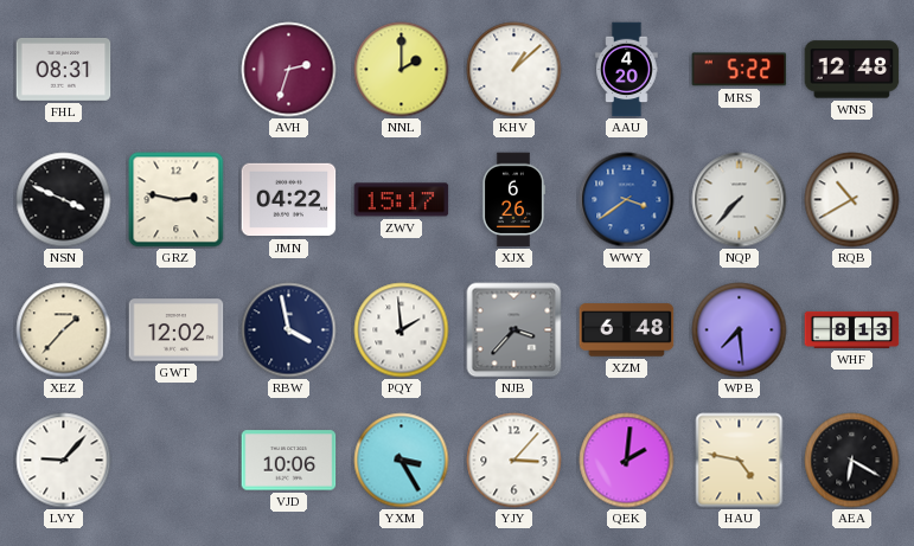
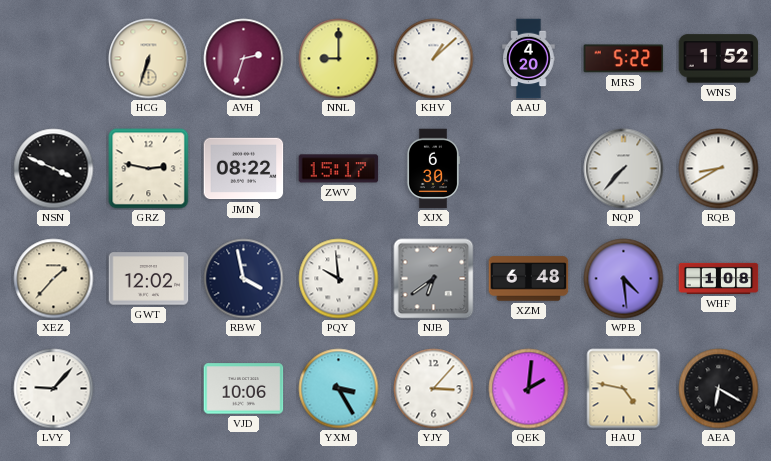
FHL: 08:31 -> none
HCG: none -> 6:33
NNL: 2:00 -> 9:00
WNS: 12:48 -> 1:52
JMN: 04:22 -> 08:22
XJX: 6:26 -> 6:30
WWY: 3:39 -> none
RQB: 10:40 -> 8:40
PQY: 1:59 -> 9:59
NJB: 3:37 -> 6:39
WPB: 7:29 -> 4:29
WHF: 8:13 -> 1:08
